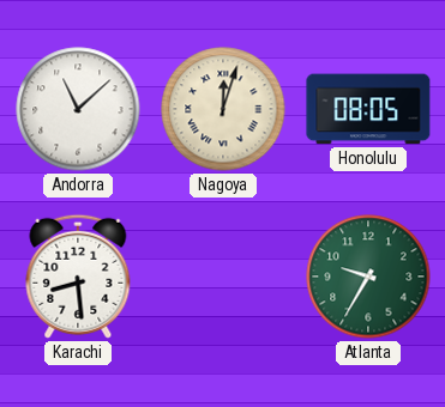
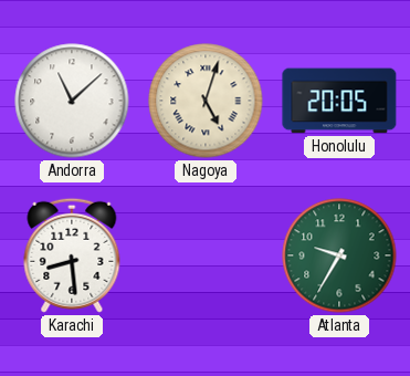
Nagoya: 12:03 -> 5:03
Honolulu: 08:05 -> 20:05
